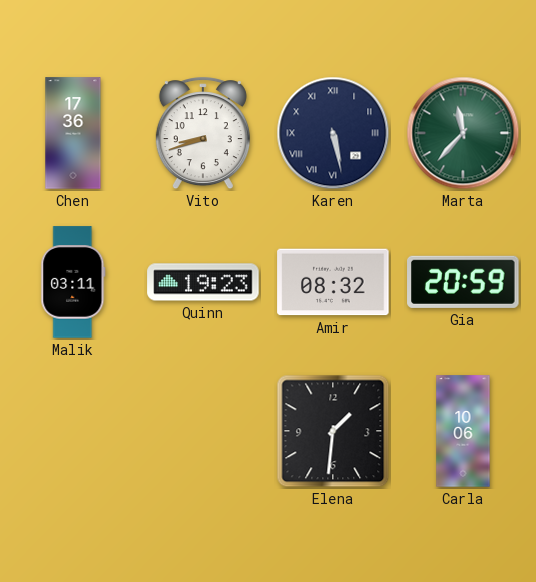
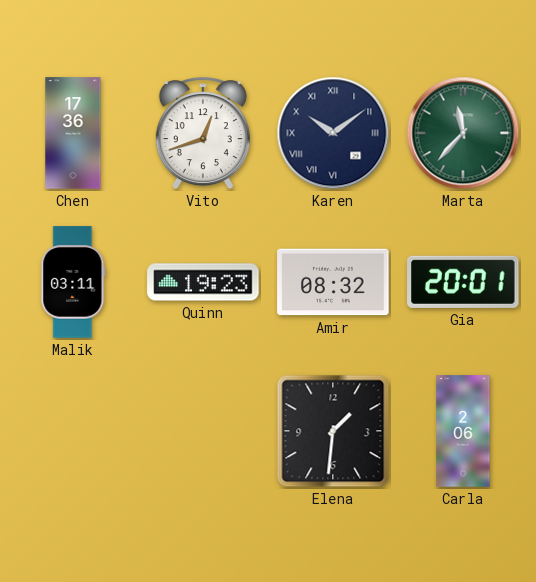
Vito: 8:42 -> 12:42
Karen: 5:28 -> 10:09
Gia: 20:59 -> 20:01
Carla: 10:06 -> 2:06
